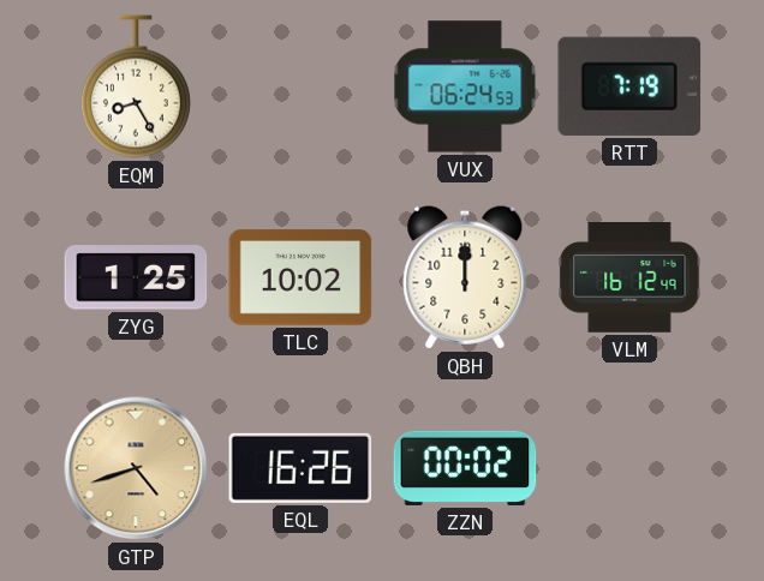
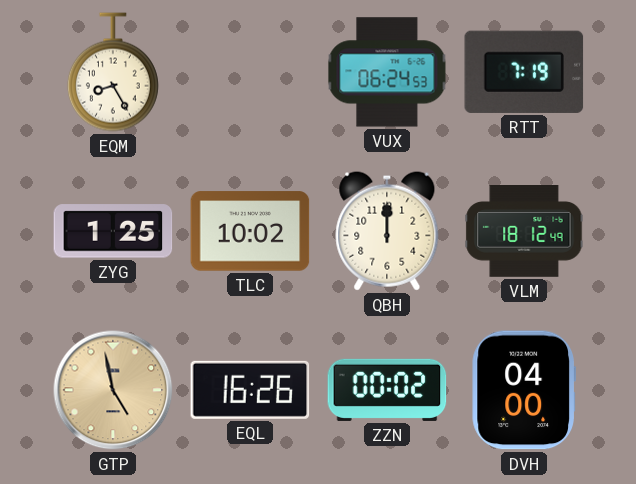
VLM: 16:12 -> 18:12
GTP: 4:42 -> 4:58
DVH: none -> 04:00
